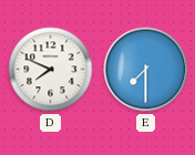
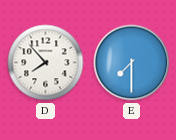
D: 7:49 -> 7:53
